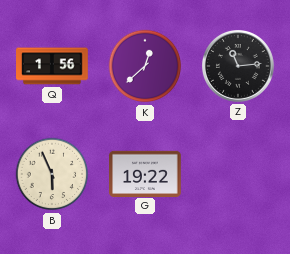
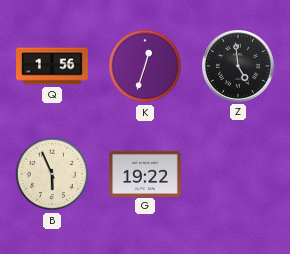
K: 12:38 -> 12:33
Z: 11:14 -> 4:59
